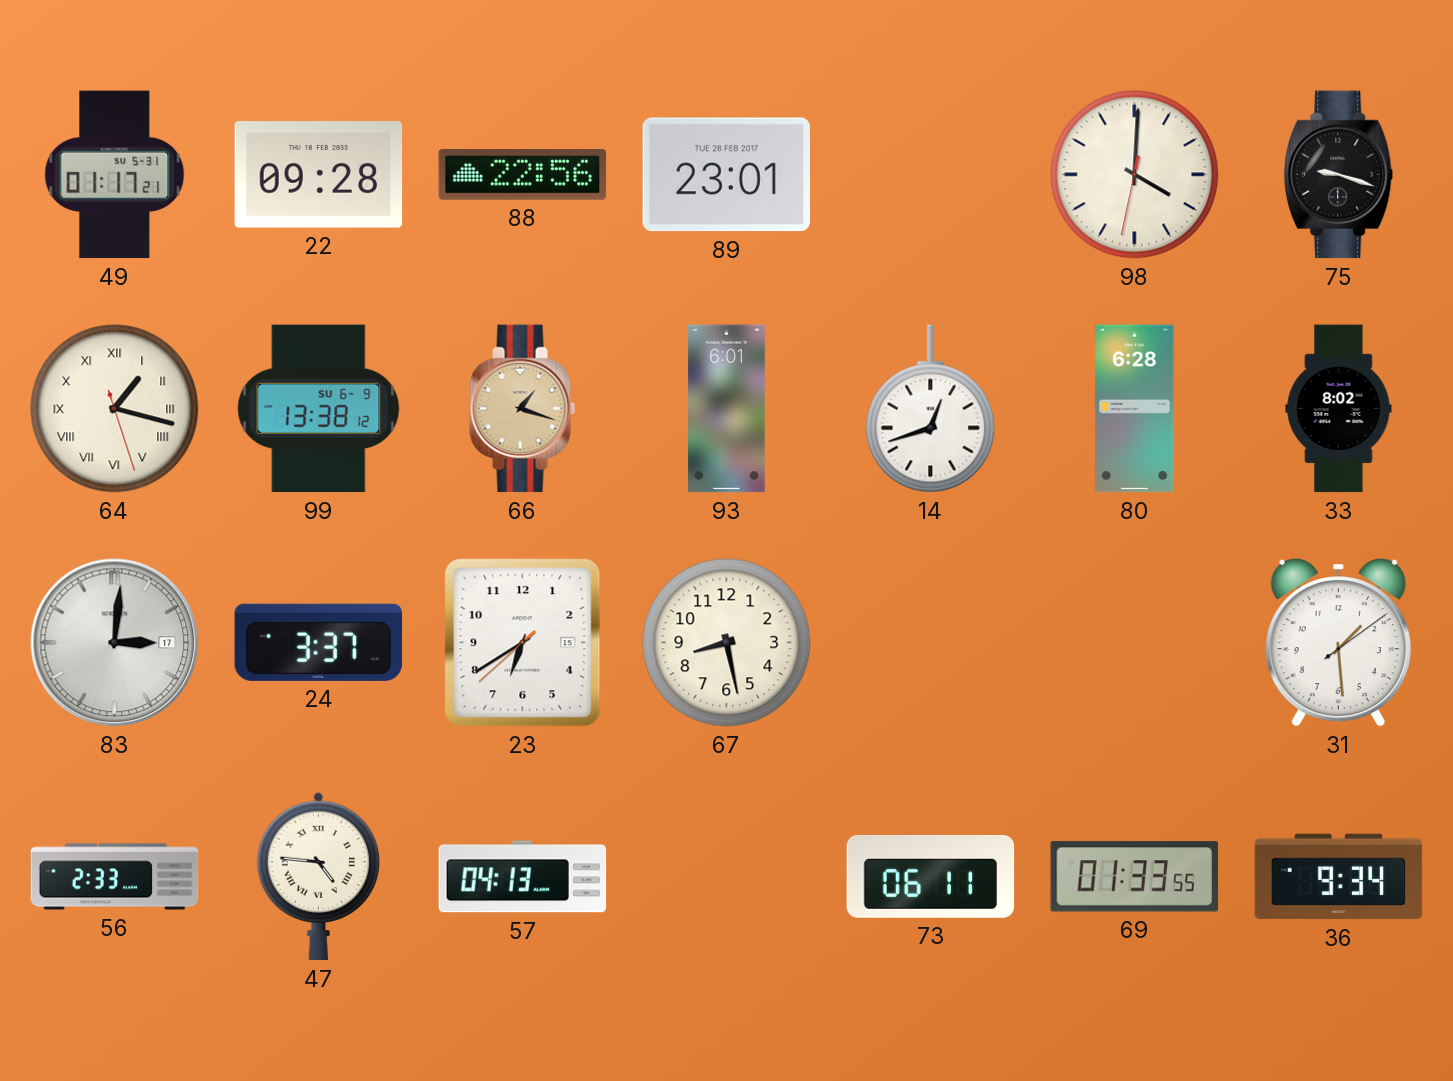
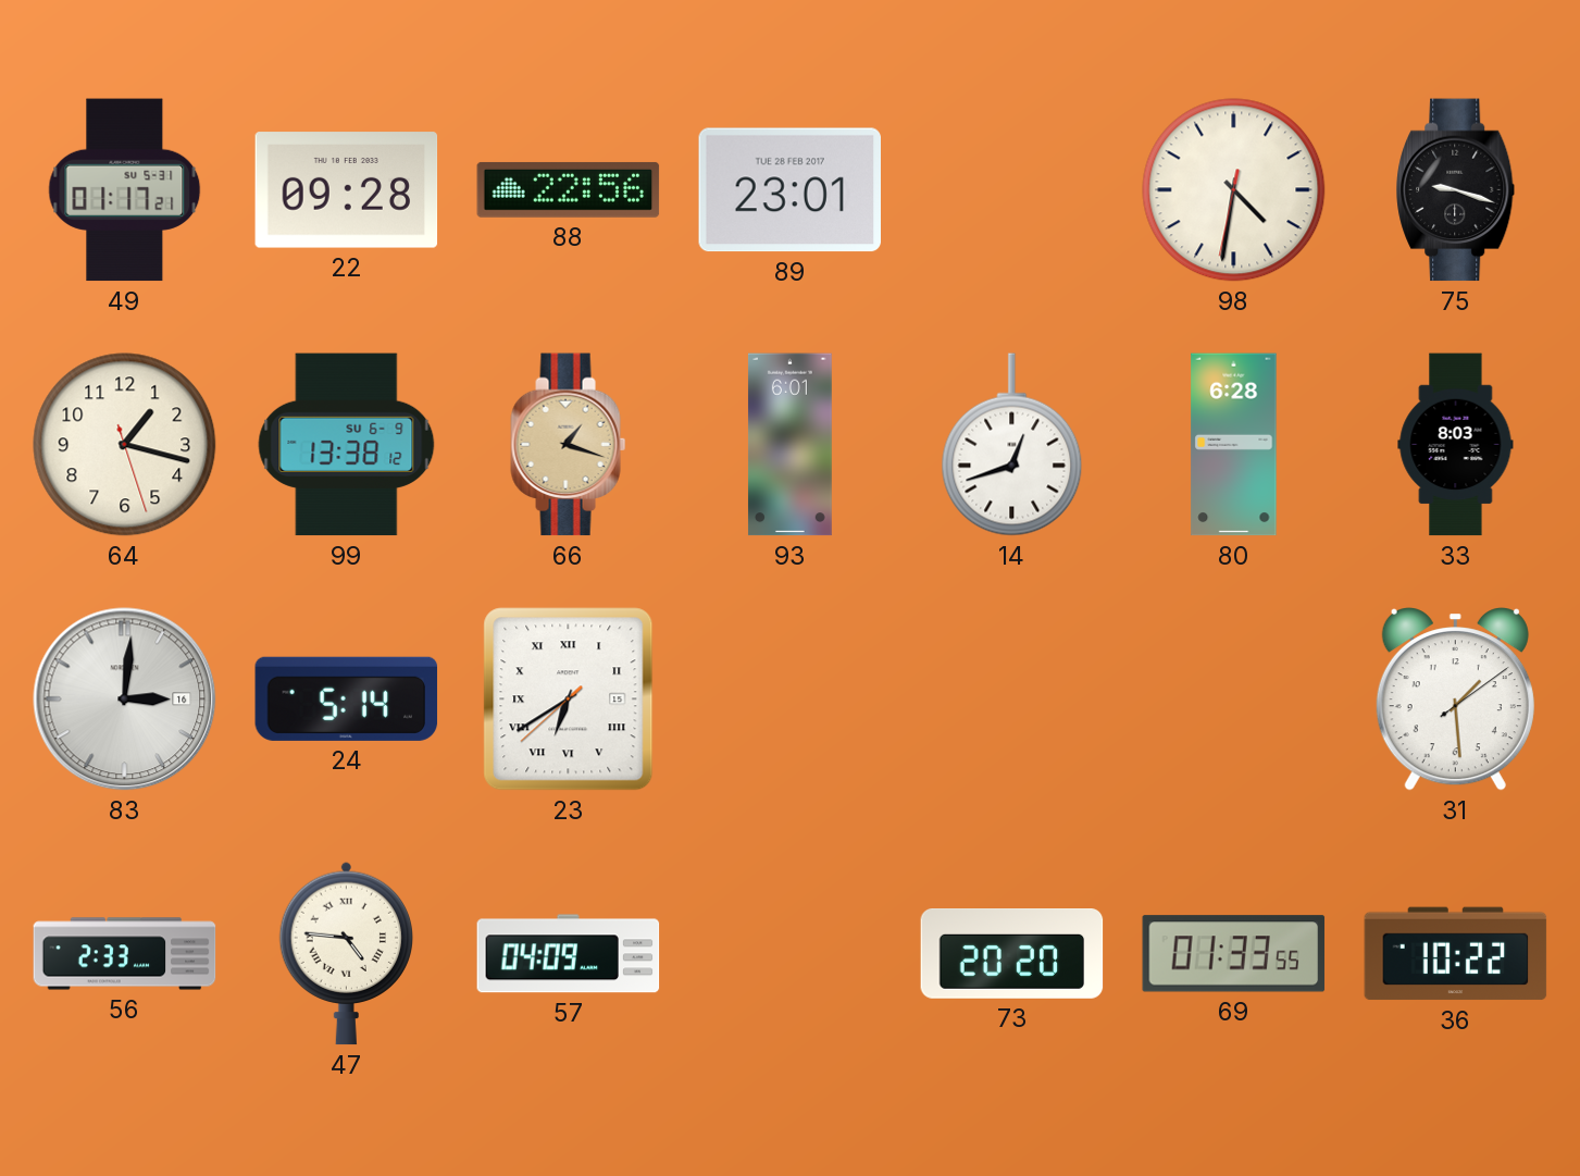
98: 4:00 -> 4:31
64 numerals: Roman -> Arabic
33: 8:02 -> 8:03
83 date: 17 -> 16
24: 3:37 -> 5:14
23 numerals: Arabic -> Roman
67: 8:28 -> none
57: 04:13 -> 04:09
73: 06:11 -> 20:20
36: 9:34 -> 10:22
